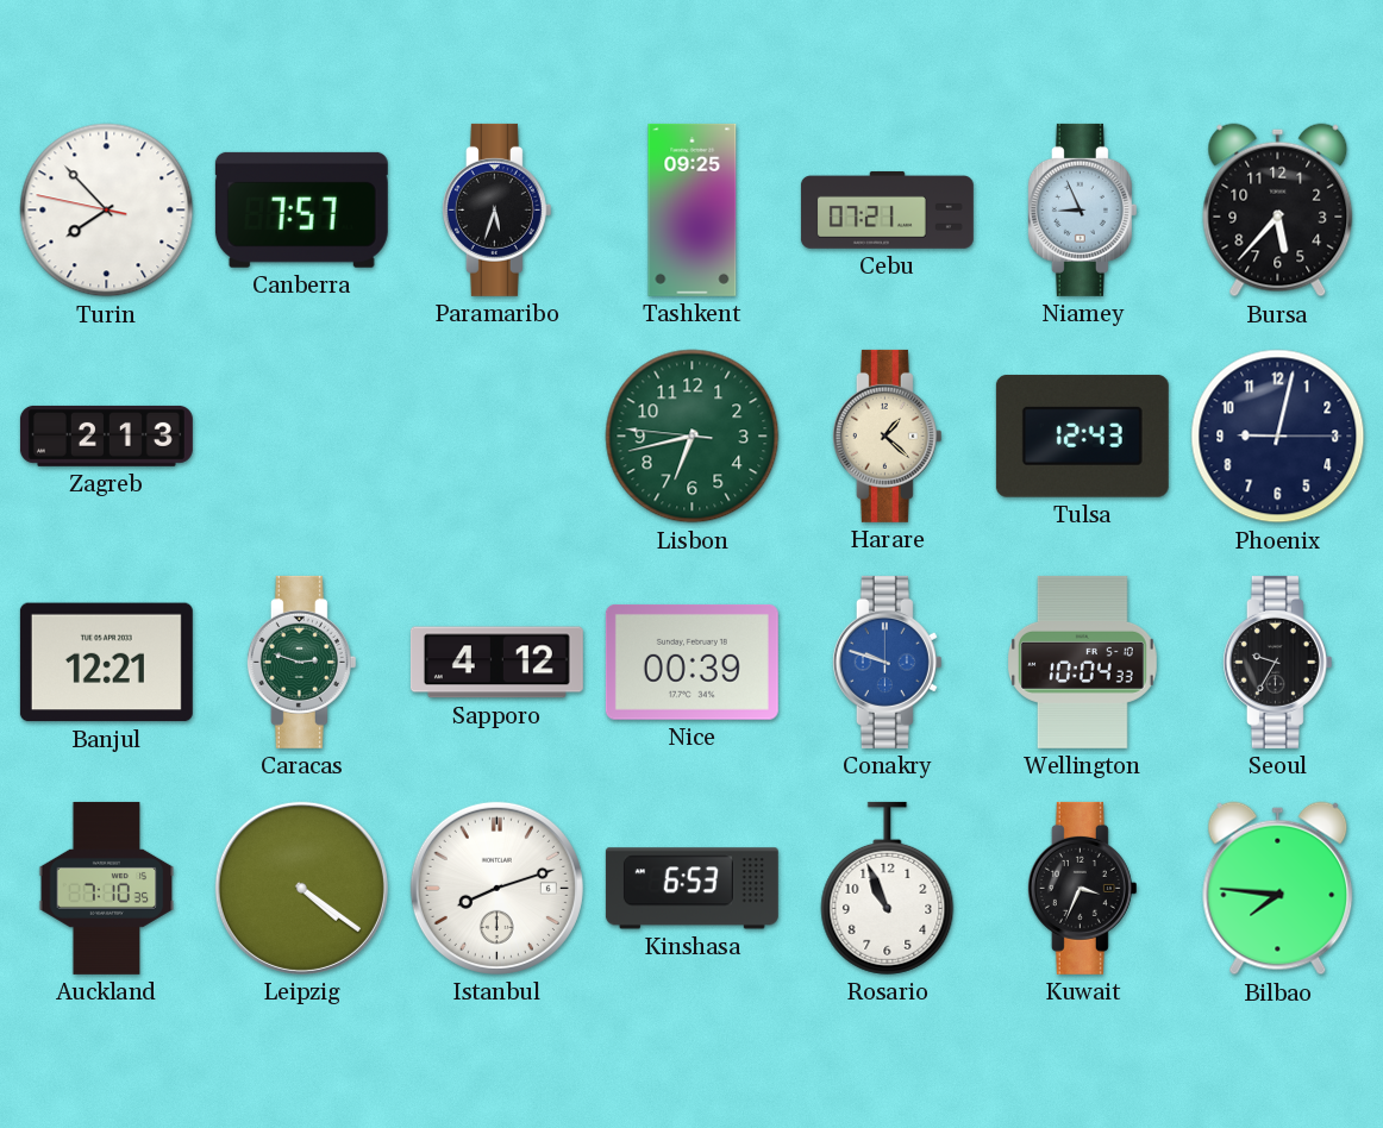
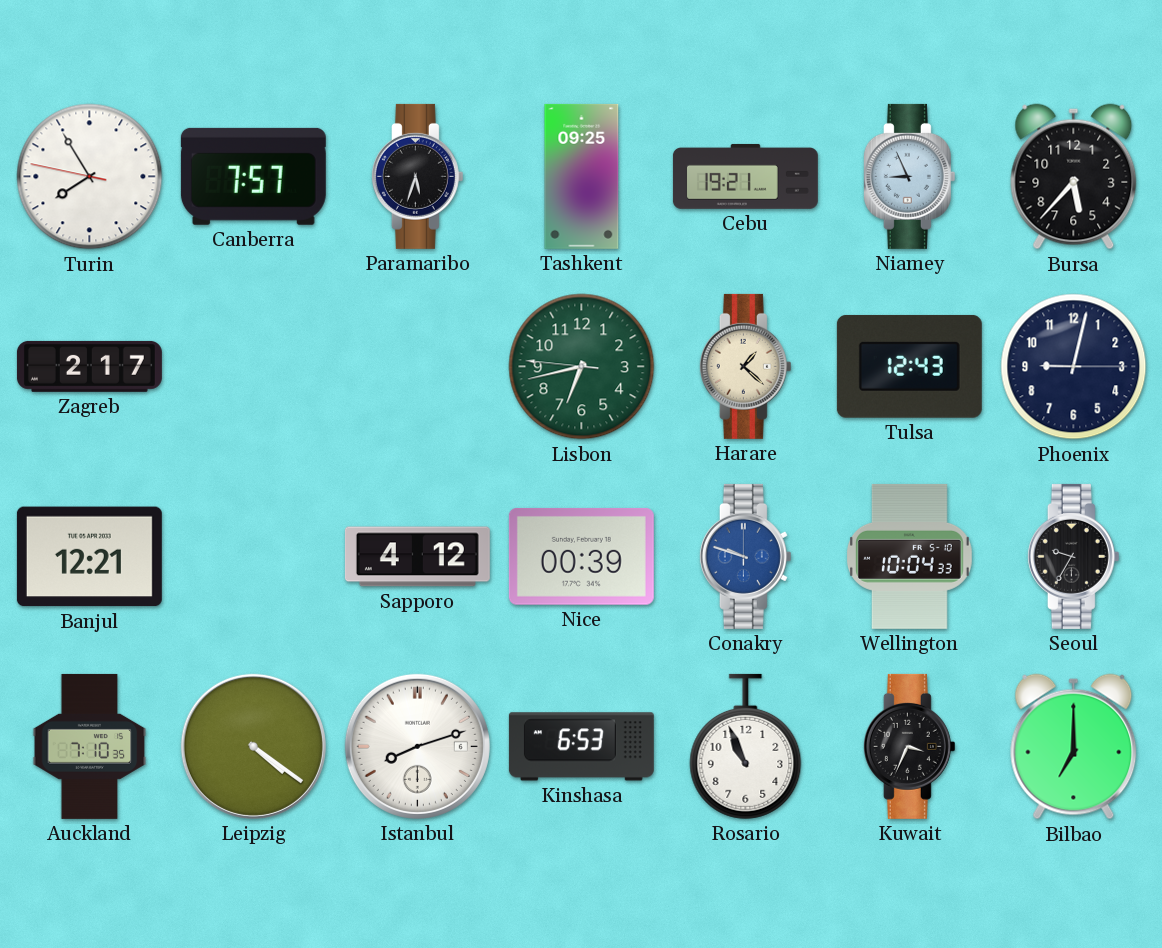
Turin: 7:52 -> 7:54
Cebu: 07:21 -> 19:21
Zagreb: 2:13 -> 2:17
Caracas: 2:48 -> none
Bilbao: 7:46 -> 7:00
